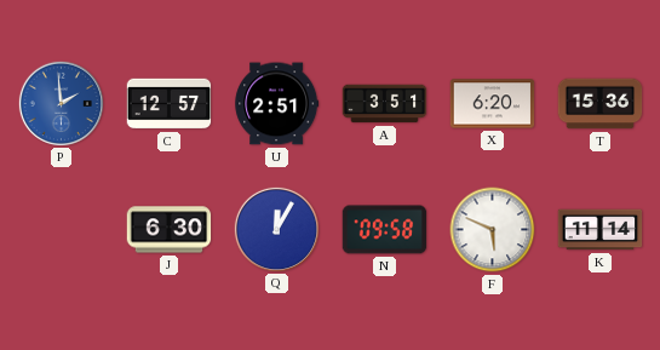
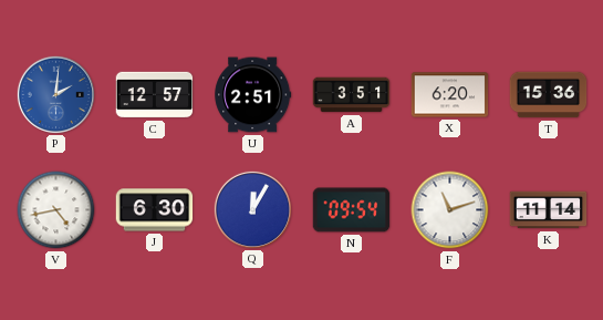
P: 1:59 -> 2:01
V: none -> 4:43
N: 09:58 -> 09:54
F: 5:49 -> 11:12
